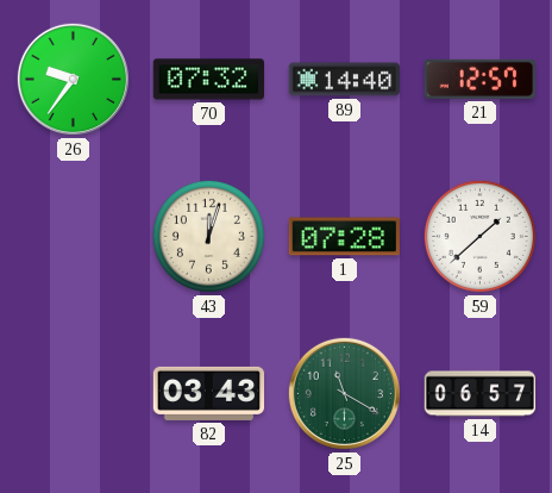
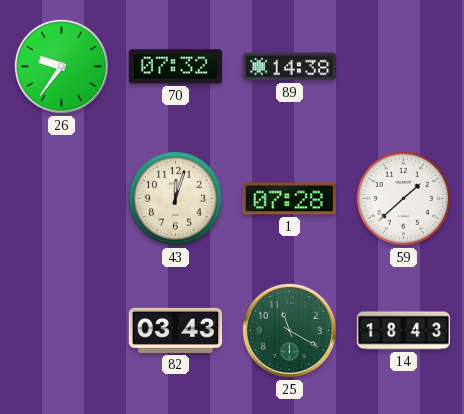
89: 14:40 -> 14:38
21: 12:57 -> none
14: 06:57 -> 18:43
